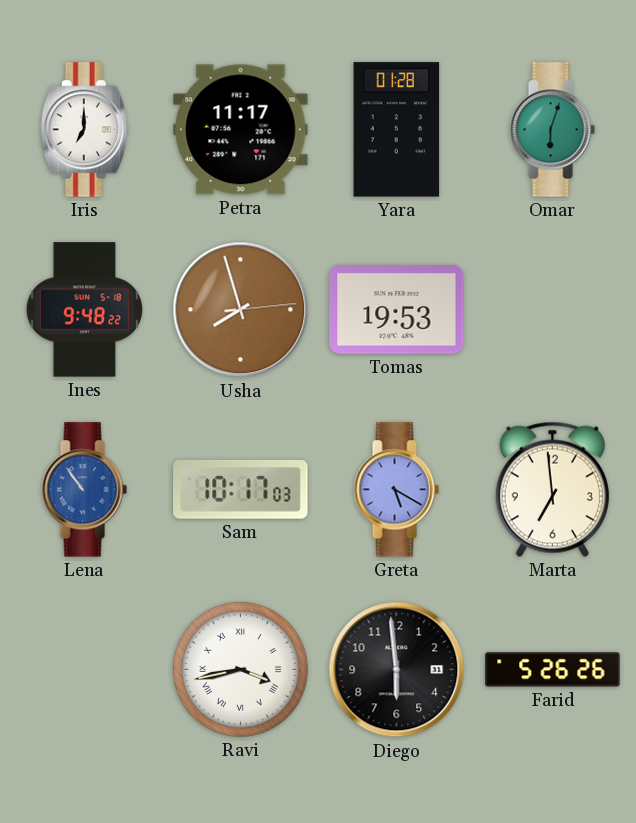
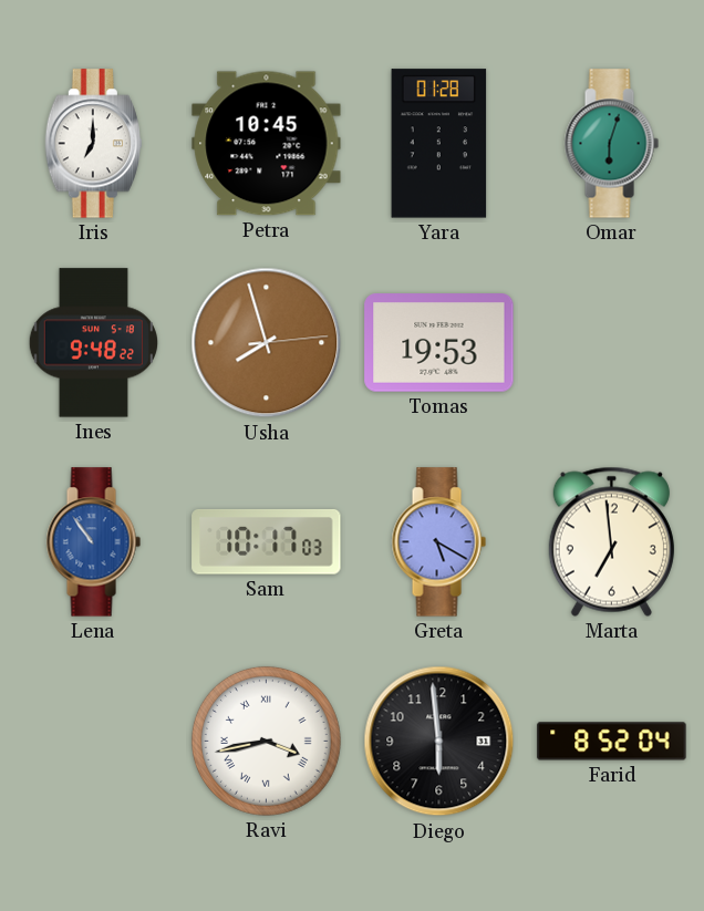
Petra: 11:17 -> 10:45
Farid: 5:26 -> 8:52
